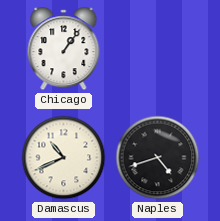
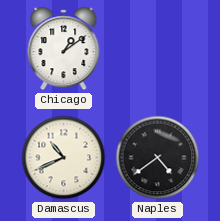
Chicago: 1:06 -> 1:09
Naples: 4:42 -> 4:39
